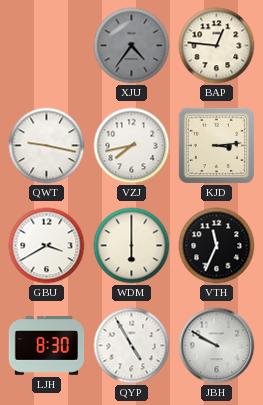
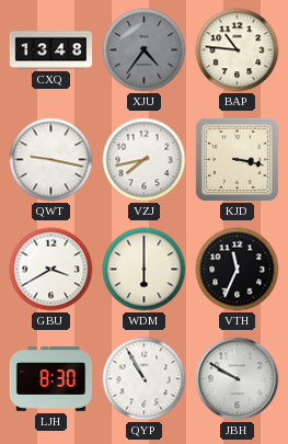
CXQ: none -> 13:48
BAP: 12:46 -> 10:46
KJD: 3:14 -> 3:17
QYP: 4:55 -> 10:55
